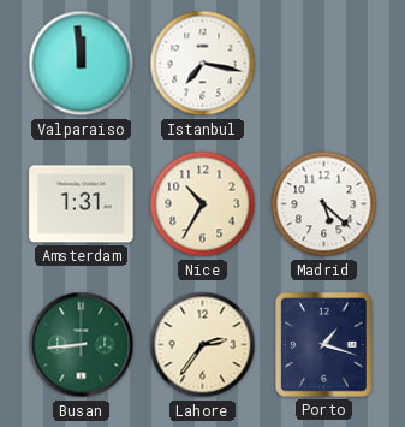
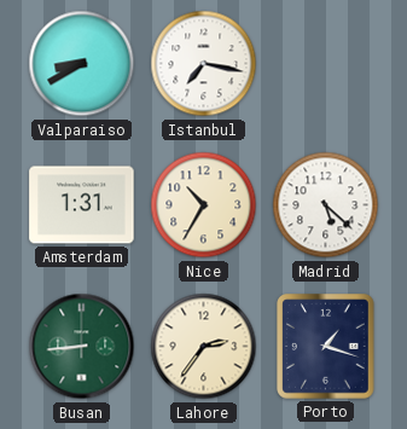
Valparaiso: 11:59 -> 8:40
